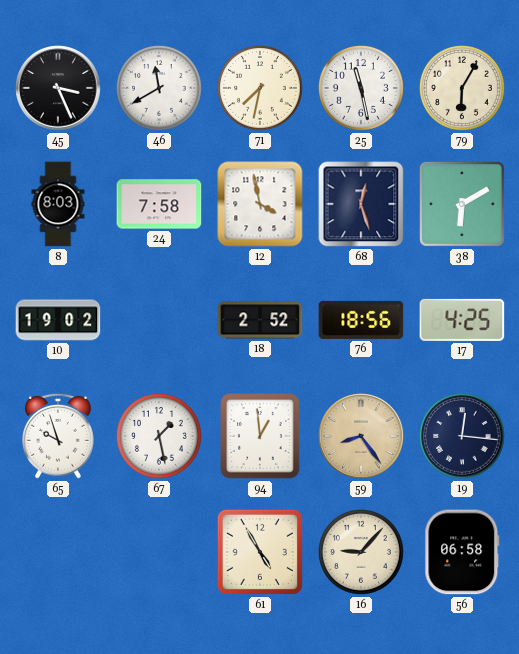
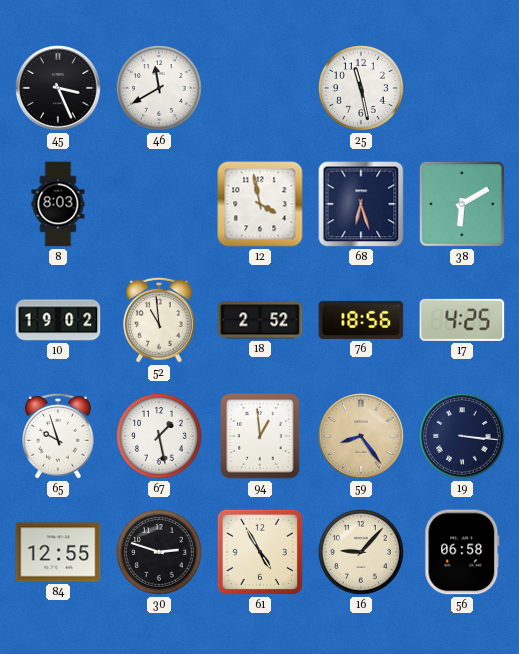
71: 7:32 -> none
79: 6:05 -> none
24: 7:58 -> none
68: 12:27 -> 6:27
52: none -> 10:59
19: 12:16 -> 3:16
84: none -> 12:55
30: none -> 2:48
